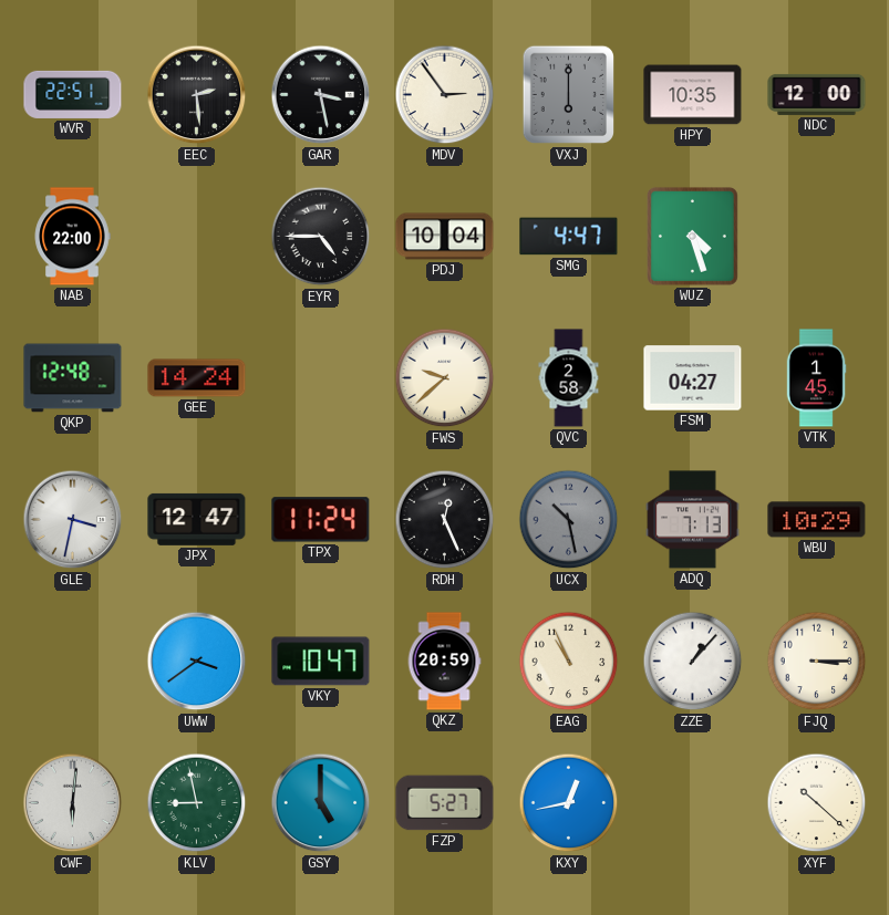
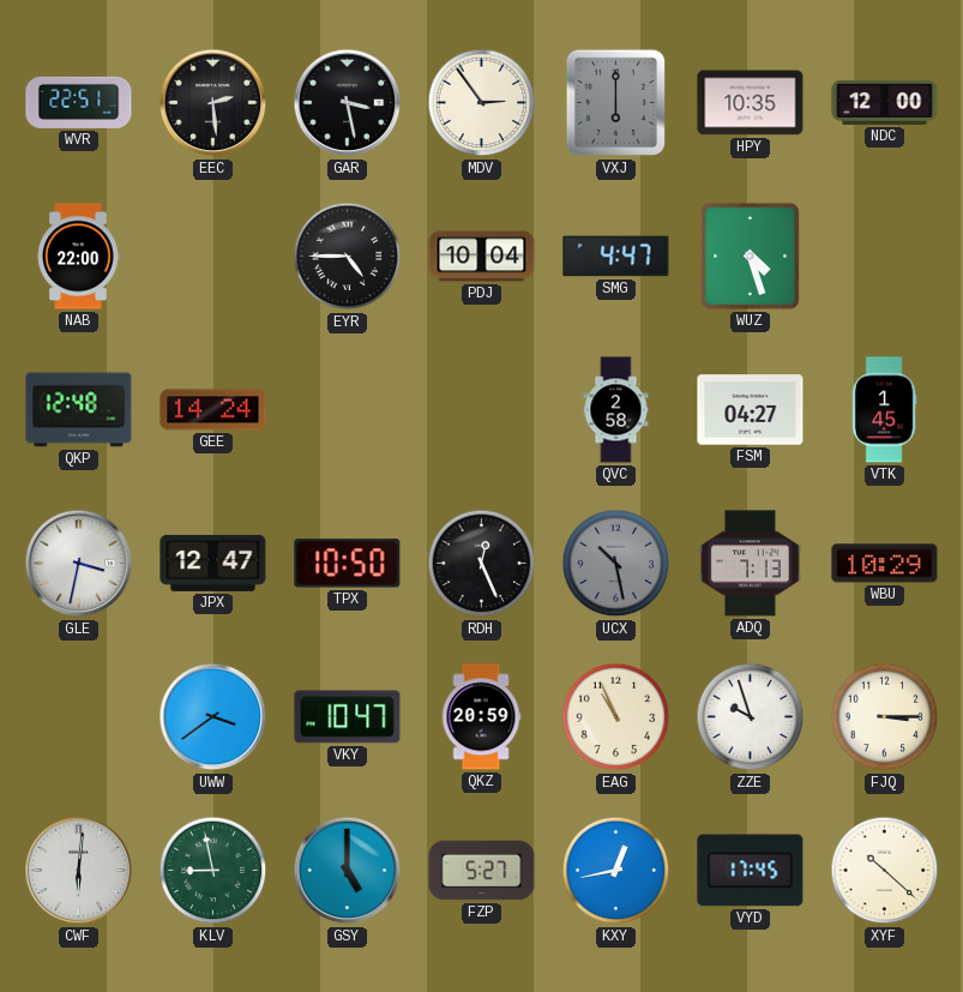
FWS: 9:38 -> none
TPX: 11:24 -> 10:50
ZZE: 1:07 -> 9:57
VYD: none -> 17:45
